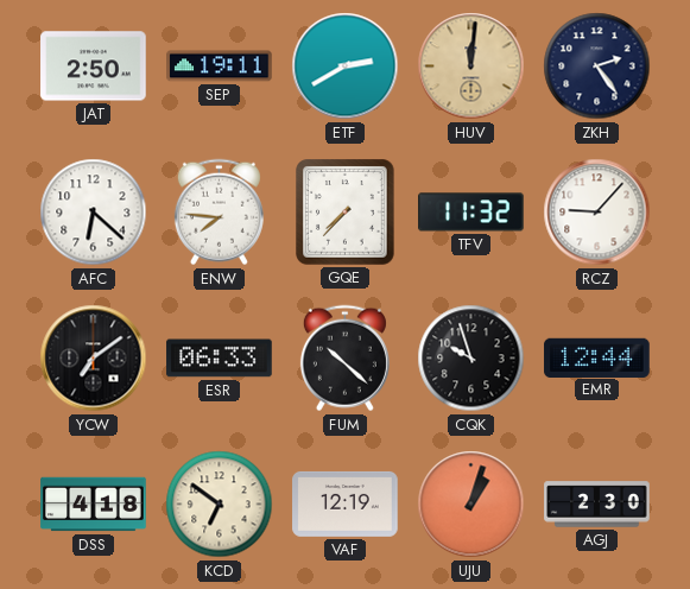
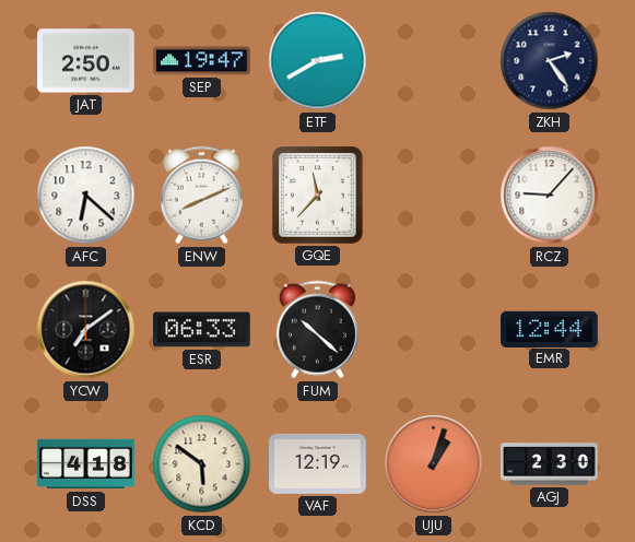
SEP: 19:11 -> 19:47
HUV: 12:01 -> none
ENW: 7:46 -> 8:11
GQE: 7:37 -> 11:37
TFV: 11:32 -> none
CQK: 9:57 -> none
KCD: 6:51 -> 5:51
